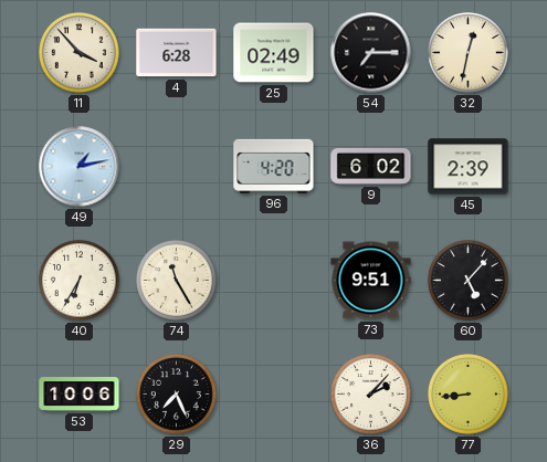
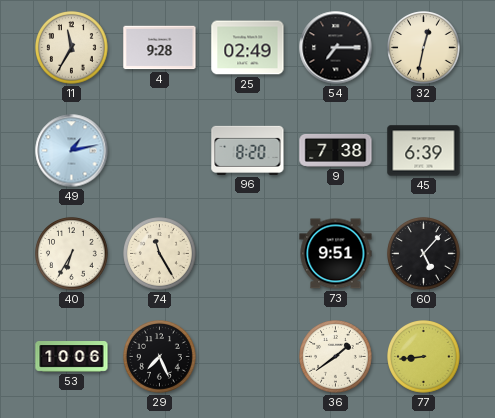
11: 3:53 -> 11:35
4: 6:28 -> 9:28
96: 4:20 -> 8:20
9: 6:02 -> 7:38
45: 2:39 -> 6:39
36: 2:07 -> 1:39
